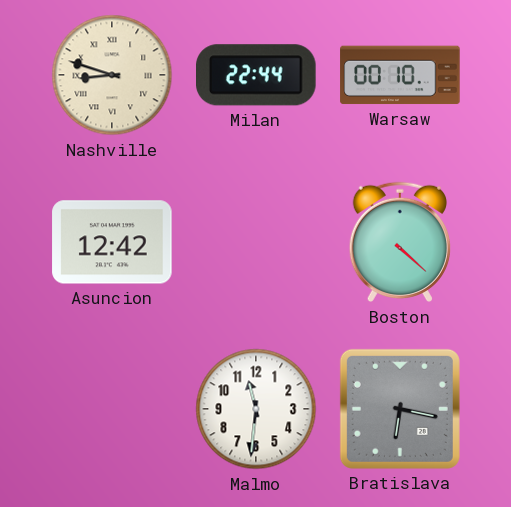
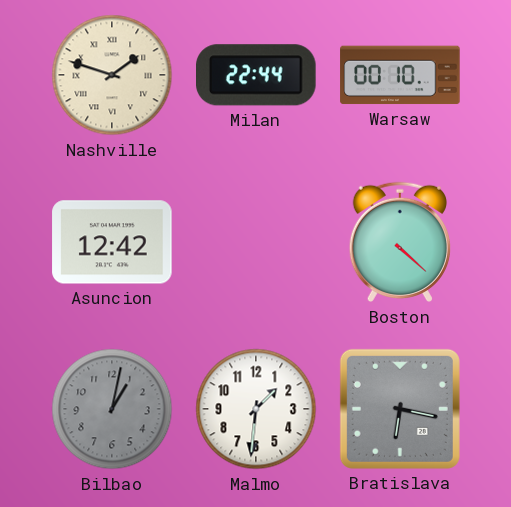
Nashville: 8:48 -> 1:48
Bilbao: none -> 1:02
Malmo: 11:31 -> 1:31
